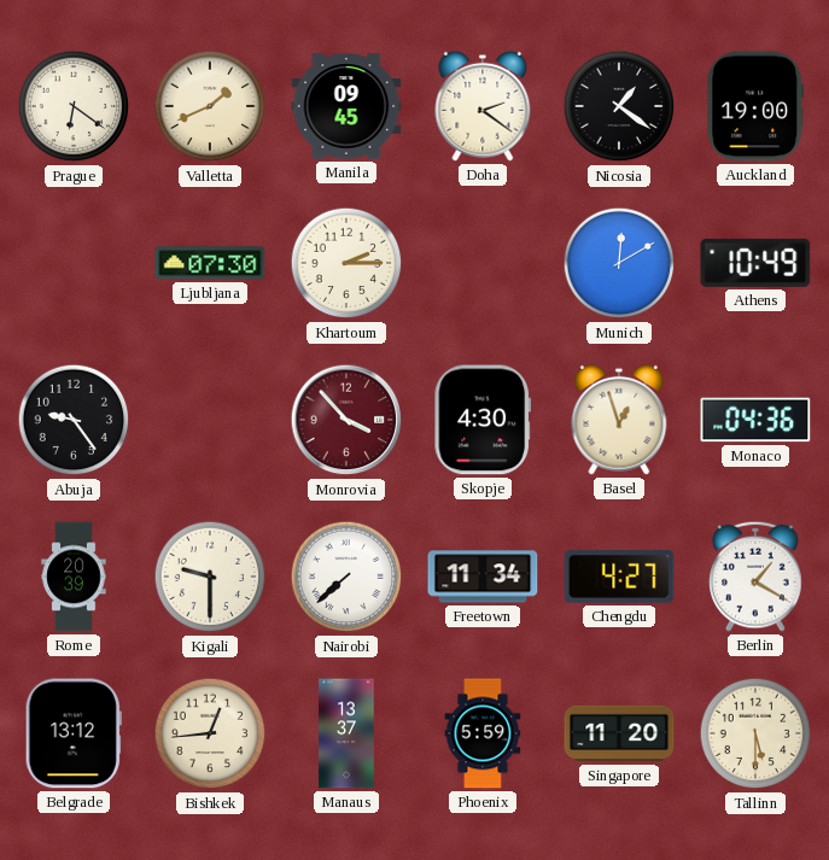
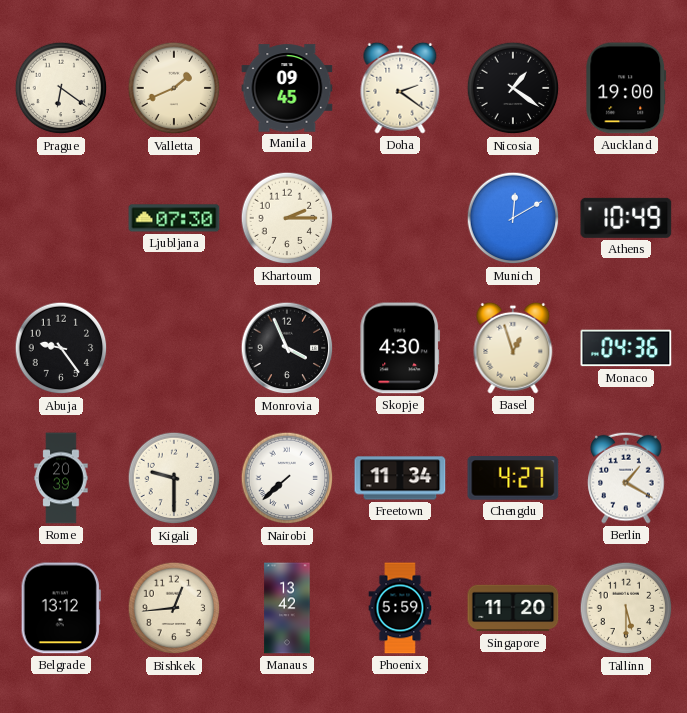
Monrovia: 3:53 -> 3:56
Monrovia dial: burgundy -> black
Manaus: 13:37 -> 13:42
